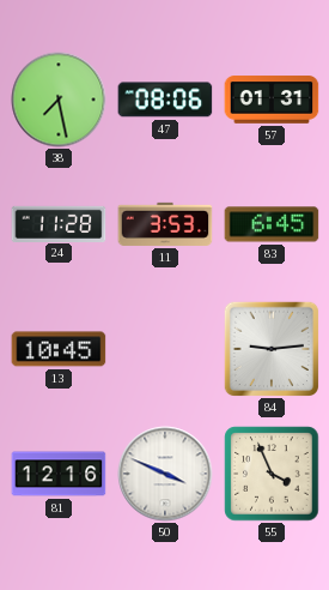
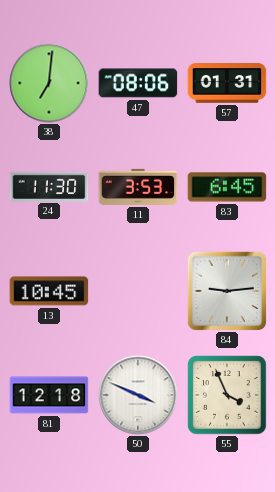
38: 7:28 -> 7:01
24: 11:28 -> 11:30
81: 12:16 -> 12:18
